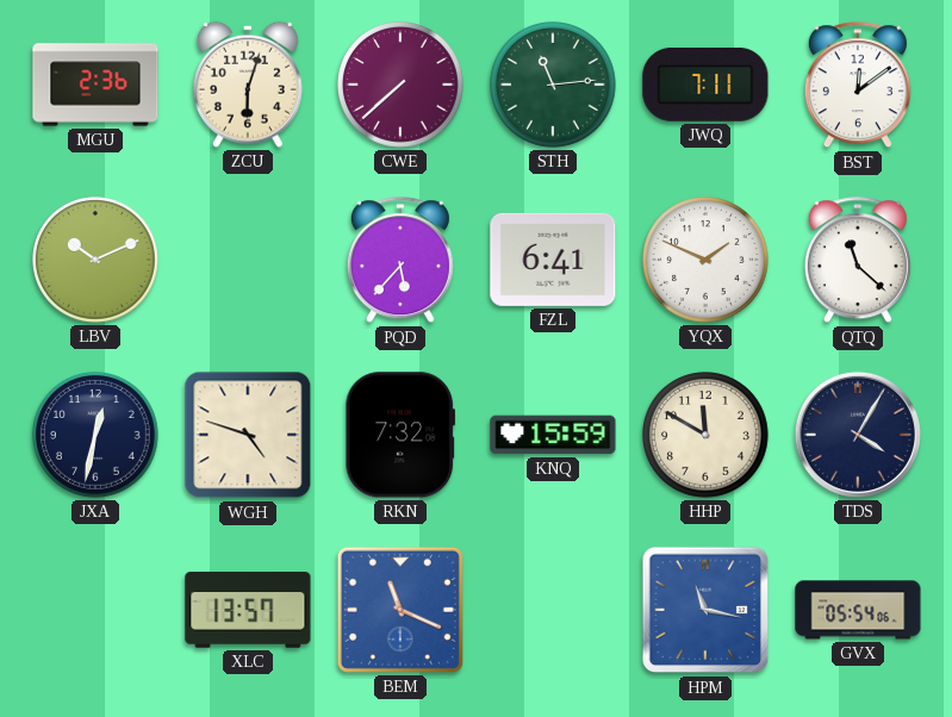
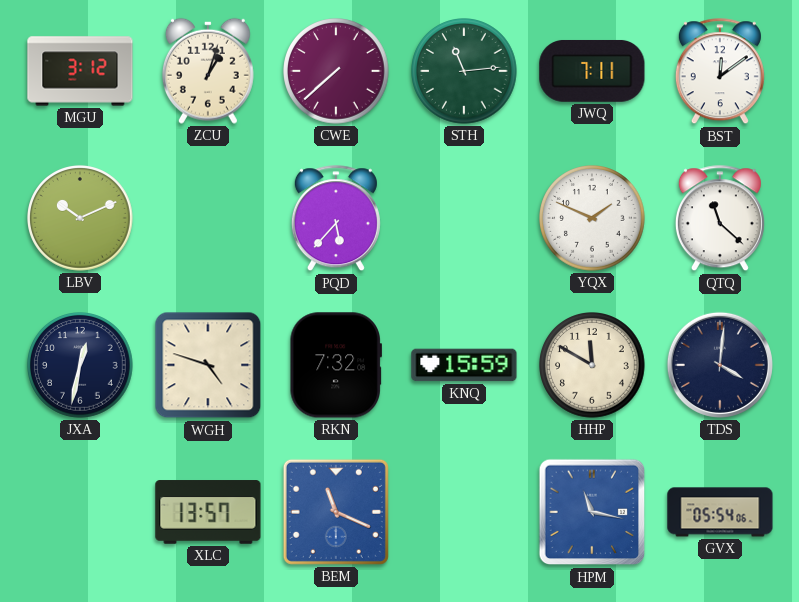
MGU: 2:36 -> 3:12
ZCU: 6:03 -> 1:03
FZL: 6:41 -> none
TDS: 4:05 -> 4:01
